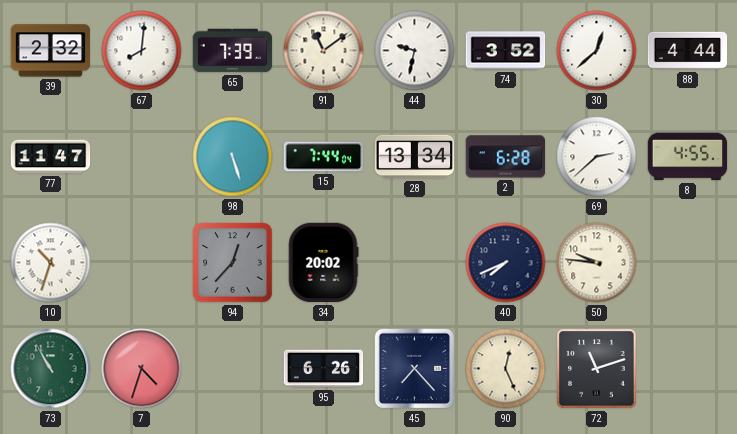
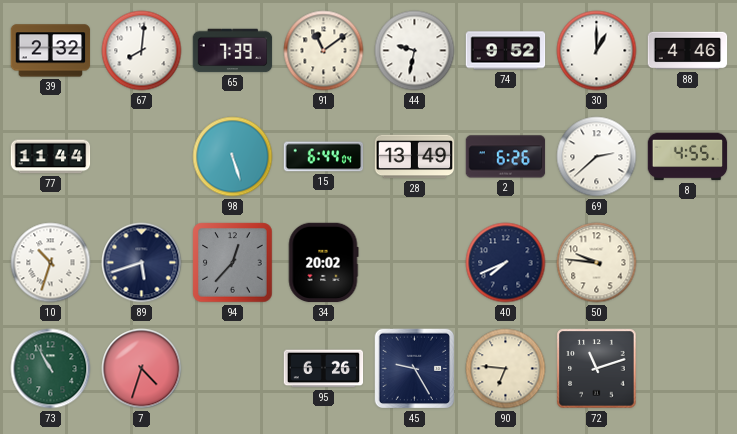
74: 3:52 -> 9:52
30: 12:38 -> 1:00
88: 4:44 -> 4:46
77: 11:47 -> 11:44
15: 7:44 -> 6:44
28: 13:34 -> 13:49
2: 6:28 -> 6:26
89: none -> 5:42
45: 7:23 -> 9:25
90: 12:26 -> 6:46
